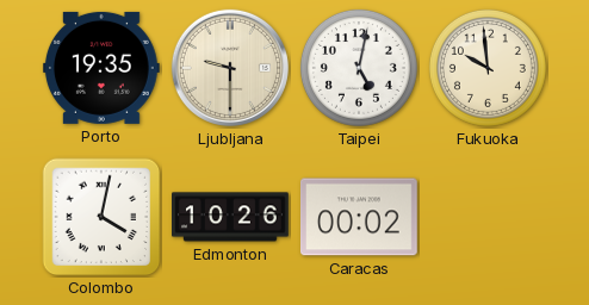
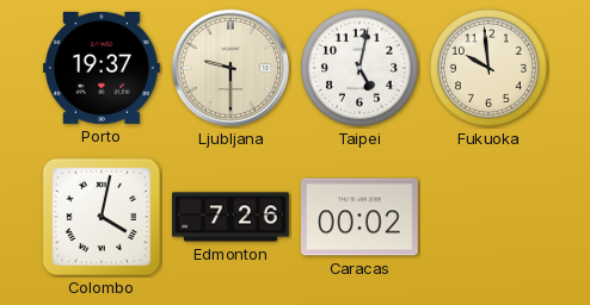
Porto: 19:35 -> 19:37
Edmonton: 10:26 -> 7:26
